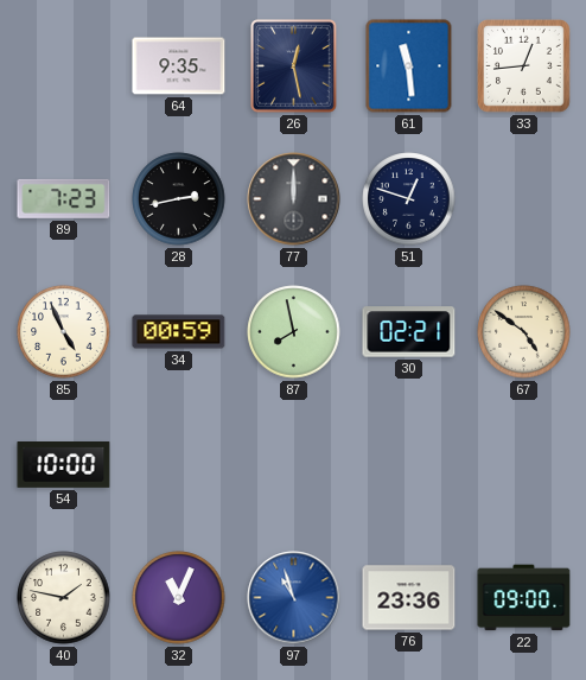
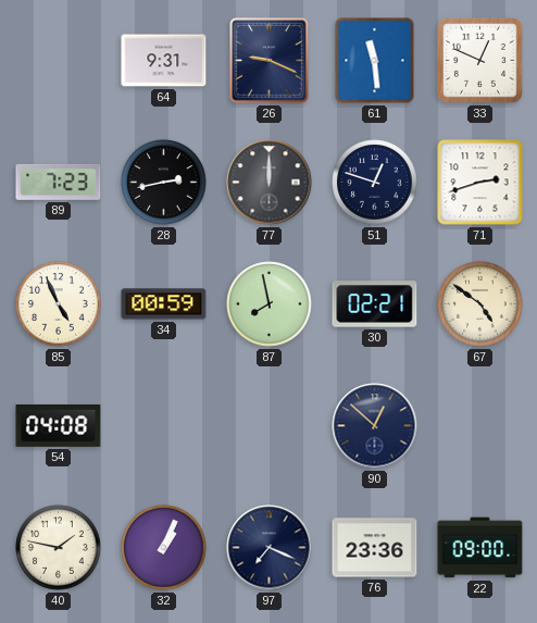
64: 9:35 -> 9:31
26: 12:28 -> 9:19
33: 12:44 -> 12:49
71: none -> 2:42
54: 10:00 -> 04:08
90: none -> 12:52
32: 11:04 -> 1:04
97: 10:57 -> 7:19
97 dial: blue -> navy
